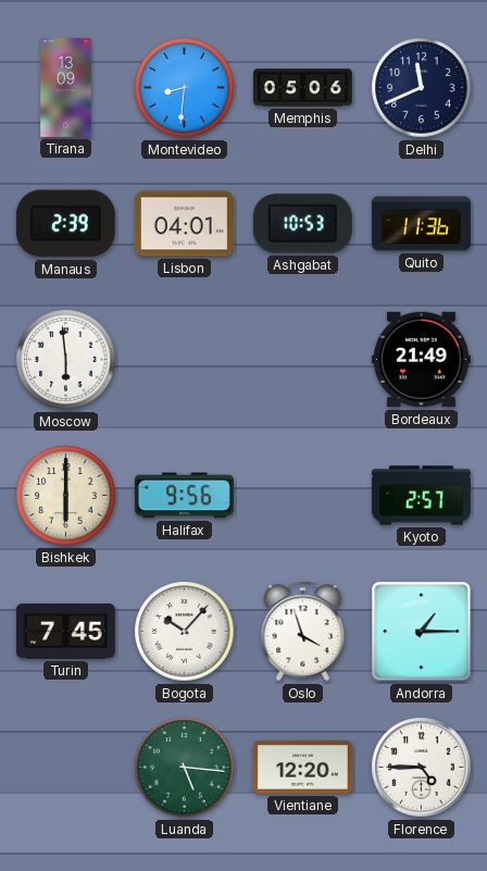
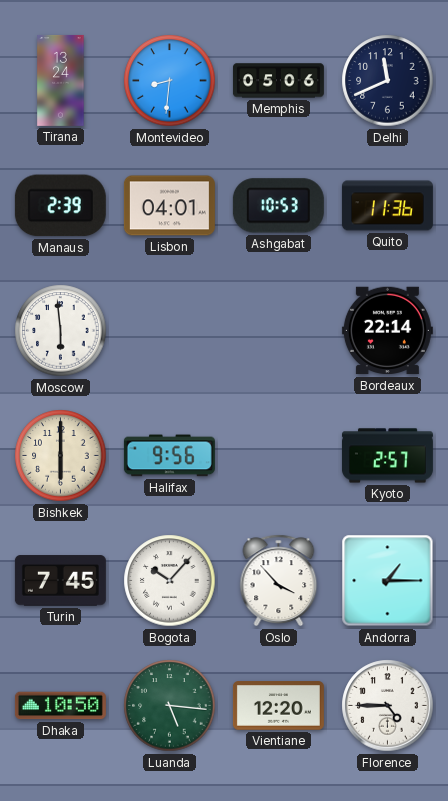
Tirana: 13:09 -> 13:24
Bordeaux: 21:49 -> 22:14
Oslo: 3:57 -> 3:53
Dhaka: none -> 10:50
